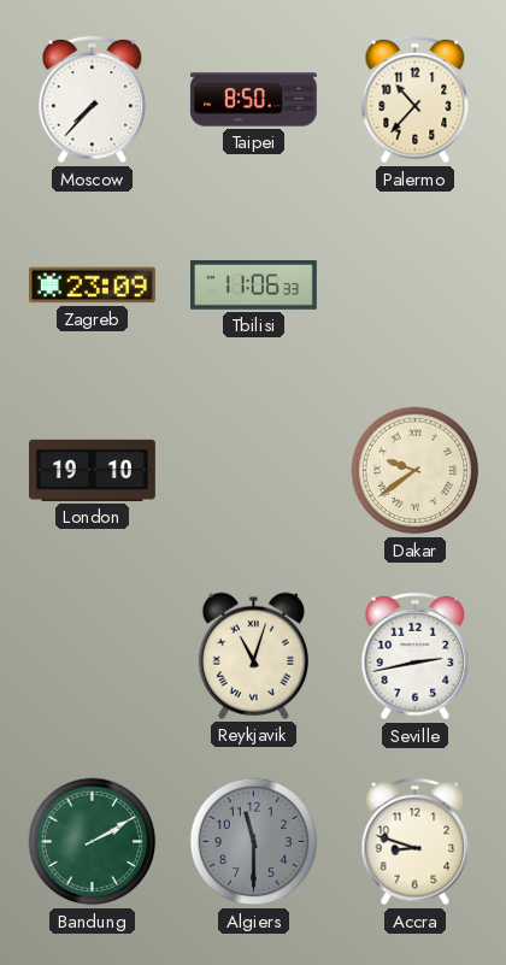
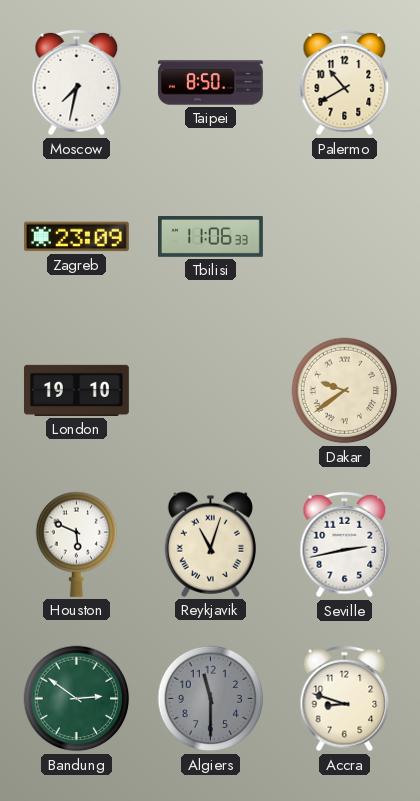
Moscow: 7:37 -> 7:32
Palermo: 10:37 -> 10:40
Houston: none -> 5:49
Bandung: 2:10 -> 2:51
